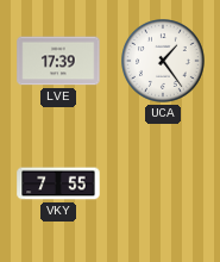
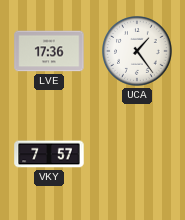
LVE: 17:39 -> 17:36
VKY: 7:55 -> 7:57
